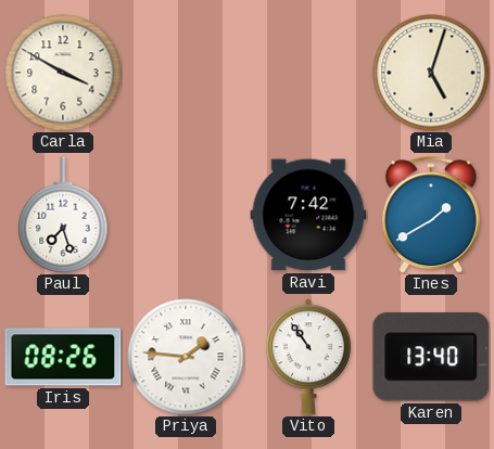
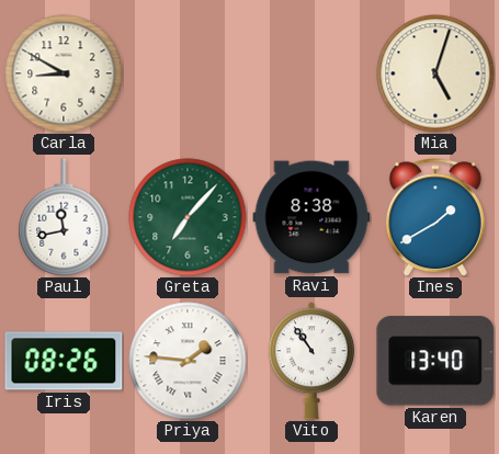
Carla: 3:50 -> 8:50
Paul: 7:27 -> 11:43
Greta: none -> 7:07
Ravi: 7:42 -> 8:38
